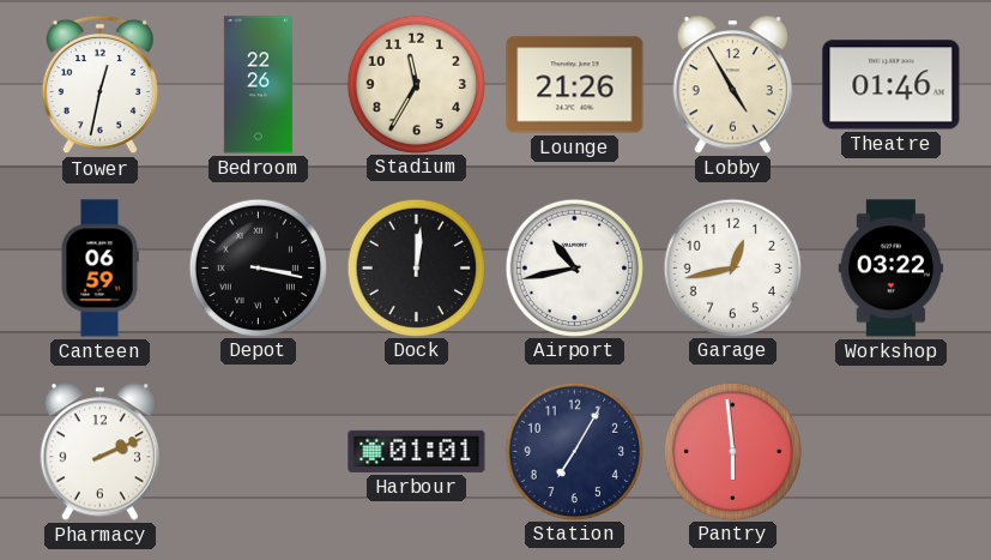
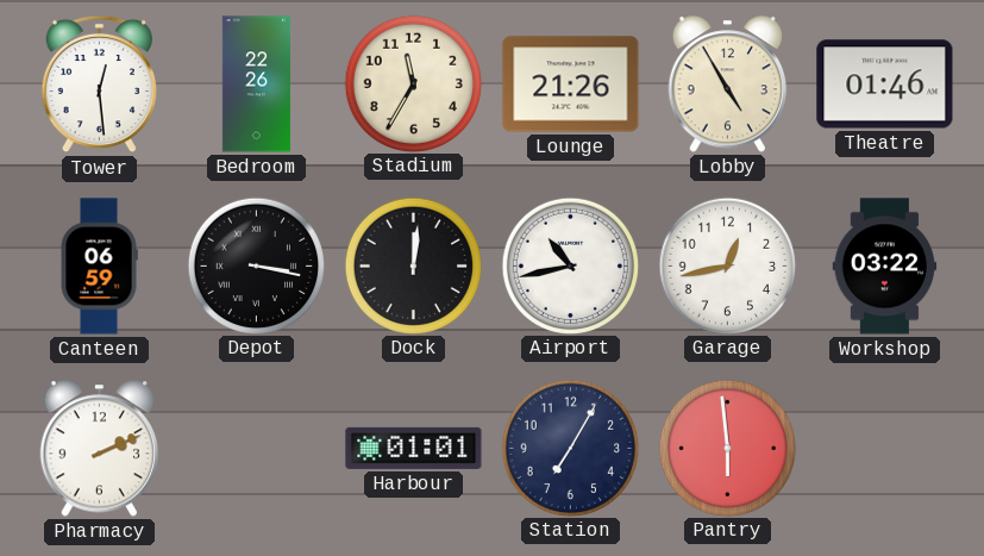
Tower: 12:32 -> 12:29
